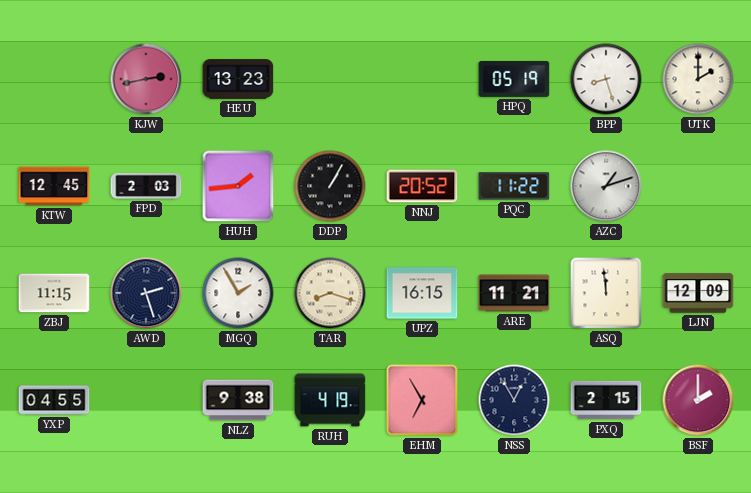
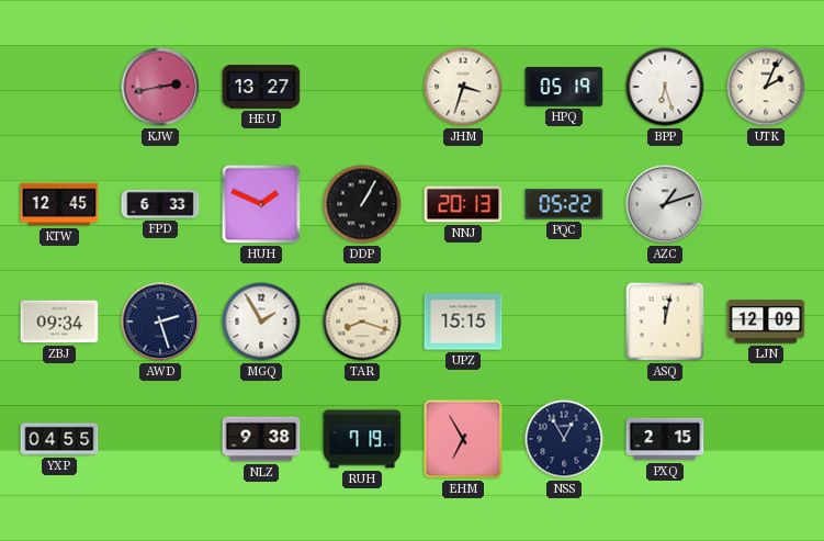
HEU: 13:23 -> 13:27
JHM: none -> 3:33
BPP: 8:27 -> 6:27
UTK: 2:00 -> 2:04
FPD: 2:03 -> 6:33
HUH: 1:44 -> 1:49
NNJ: 20:52 -> 20:13
PQC: 11:22 -> 05:22
ZBJ: 11:15 -> 09:34
UPZ: 16:15 -> 15:15
ARE: 11:21 -> none
ASQ: 11:59 -> 12:02
RUH: 4:19 -> 7:19
BSF: 2:00 -> none
